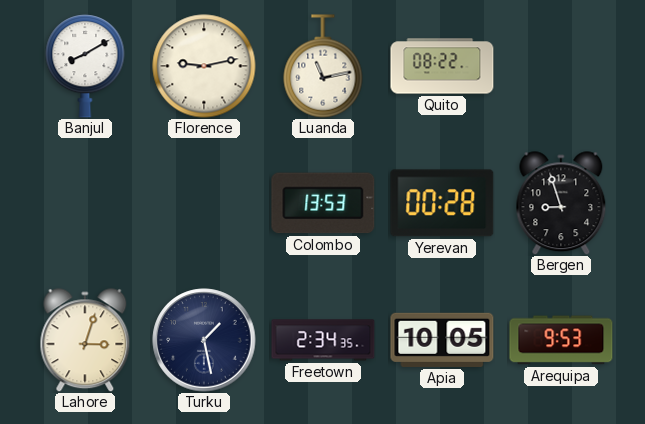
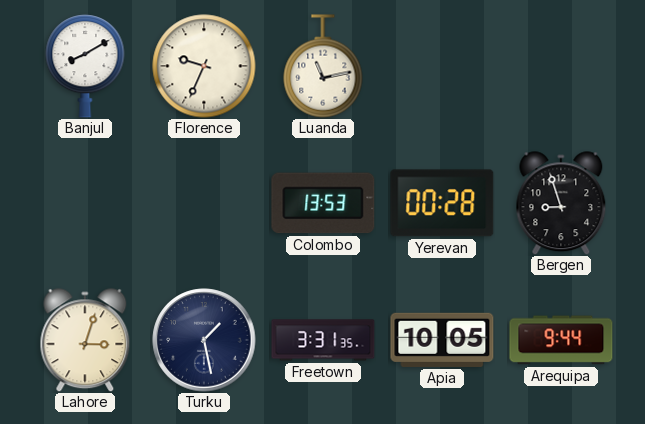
Florence: 9:13 -> 9:34
Quito: 08:22 -> none
Freetown: 2:34 -> 3:31
Arequipa: 9:53 -> 9:44
